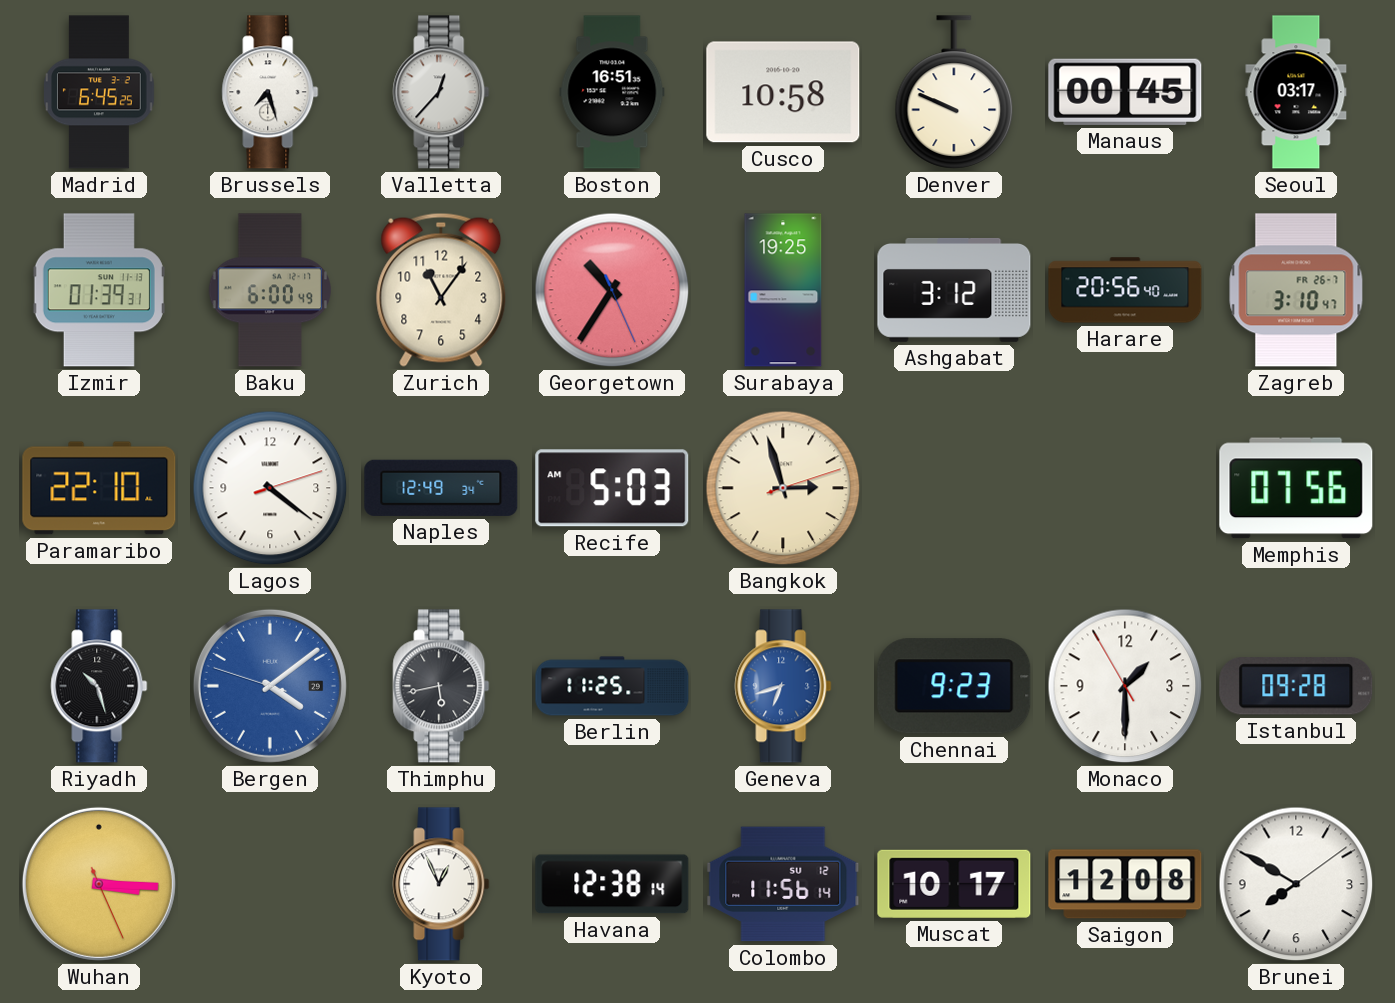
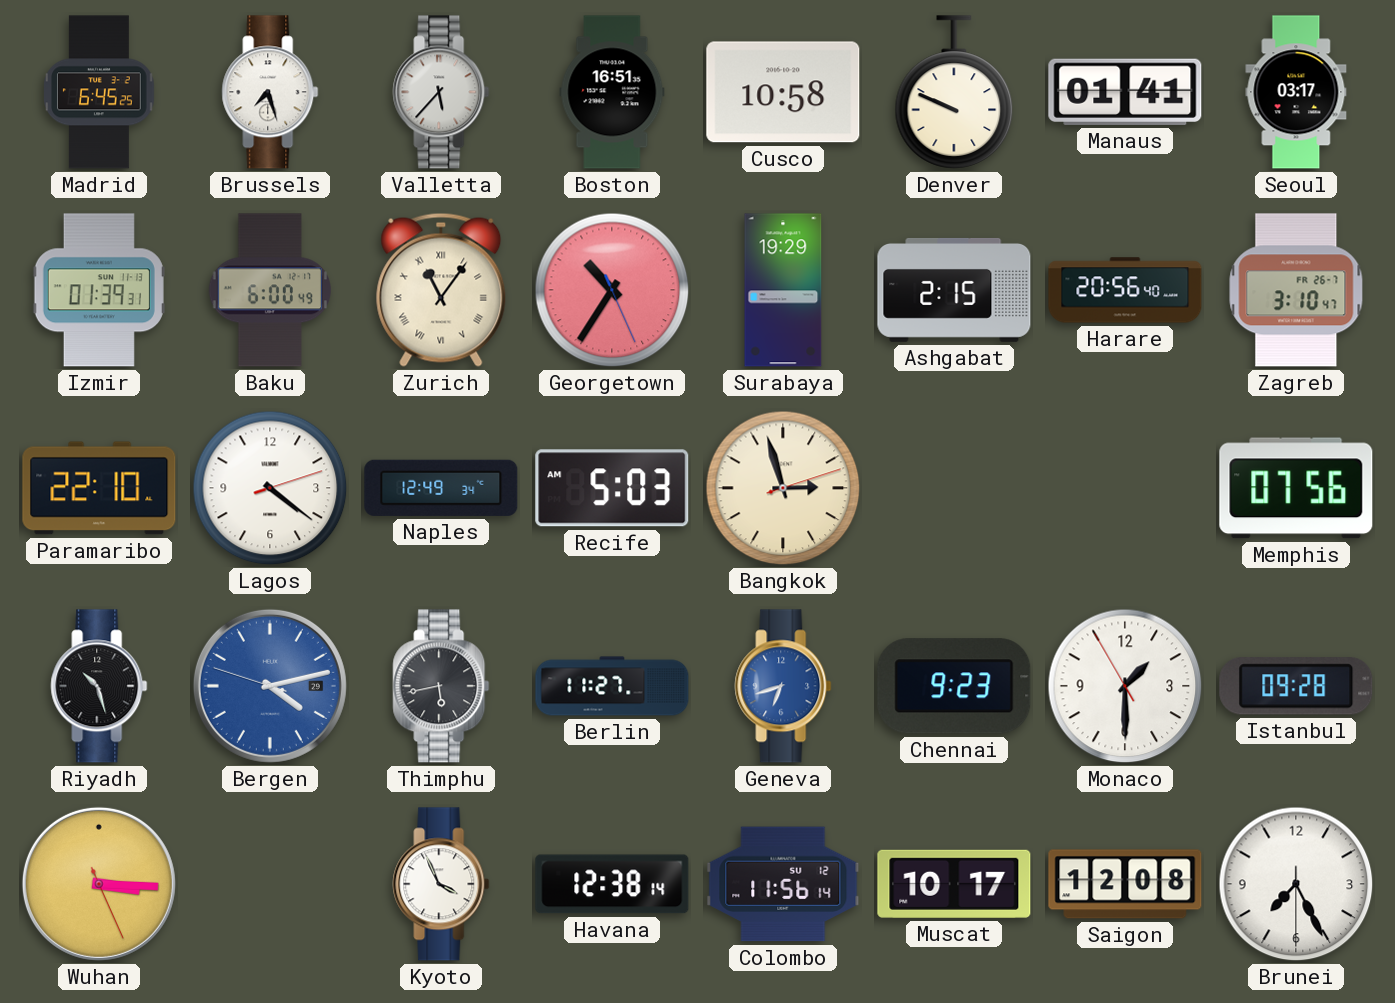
Valletta: 12:37 -> 5:37
Manaus: 00:45 -> 01:41
Zurich numerals: Arabic -> Roman
Surabaya: 19:25 -> 19:29
Ashgabat: 3:12 -> 2:15
Bergen: 4:08 -> 4:12
Berlin: 11:25 -> 11:27
Kyoto: 12:56 -> 3:56
Brunei: 7:50 -> 7:25
